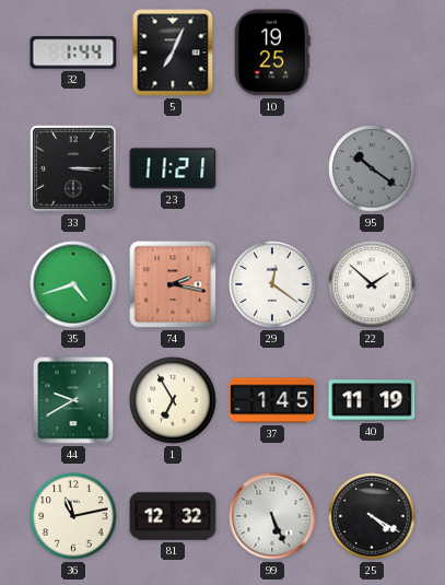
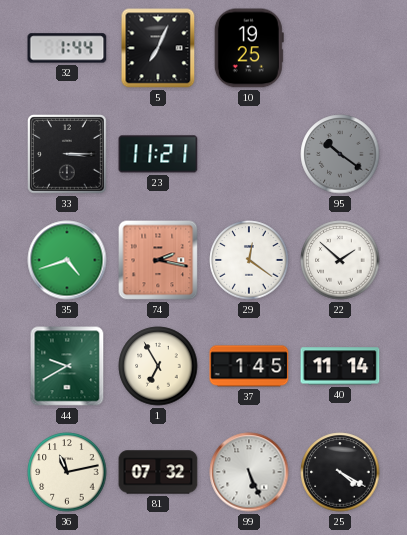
40: 11:19 -> 11:14
81: 12:32 -> 07:32
